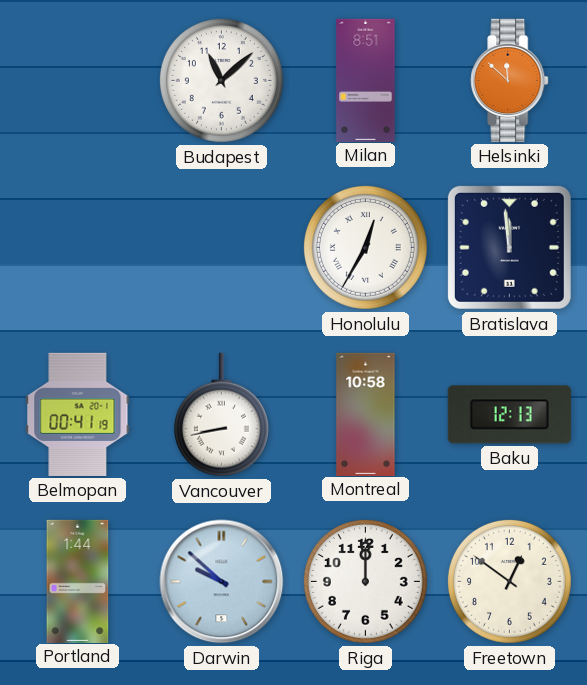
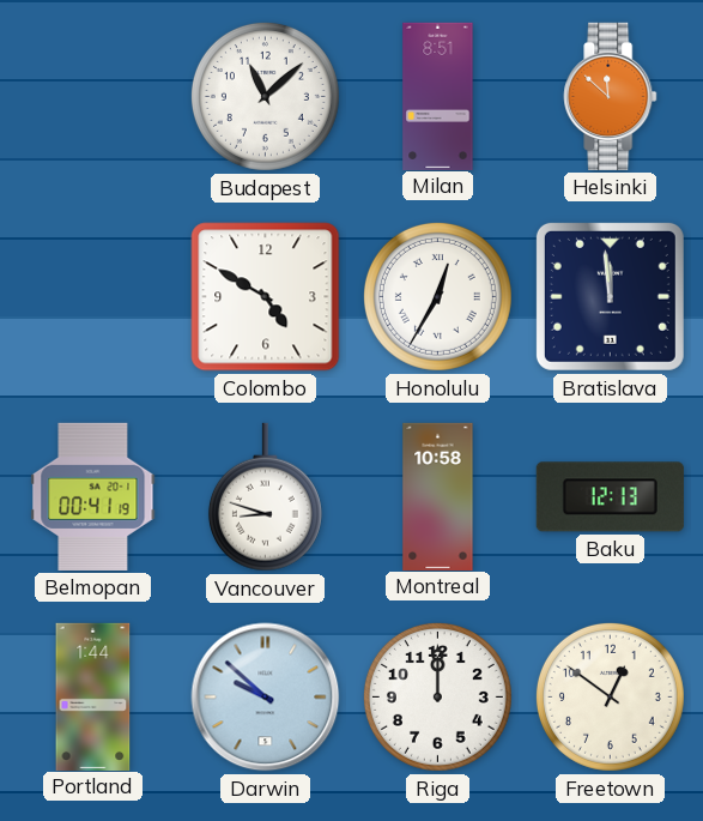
Colombo: none -> 4:50
Vancouver: 8:43 -> 8:48
